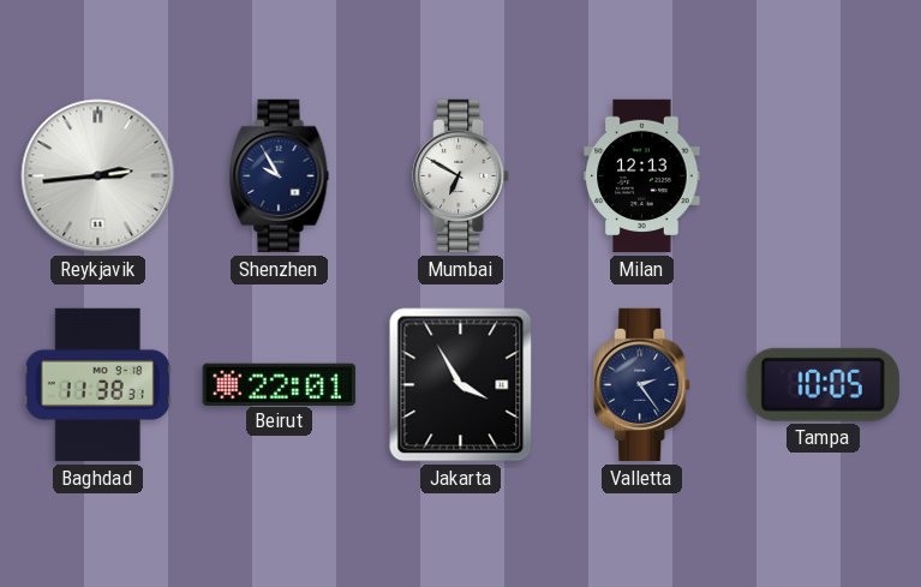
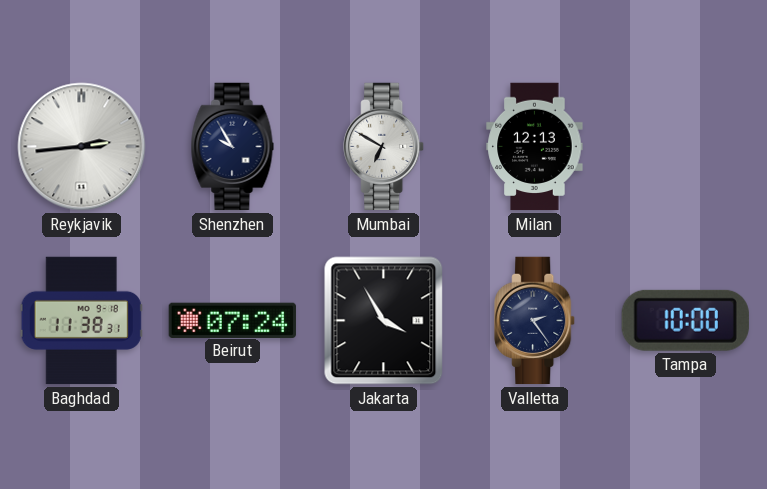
Beirut: 22:01 -> 07:24
Tampa: 10:05 -> 10:00
